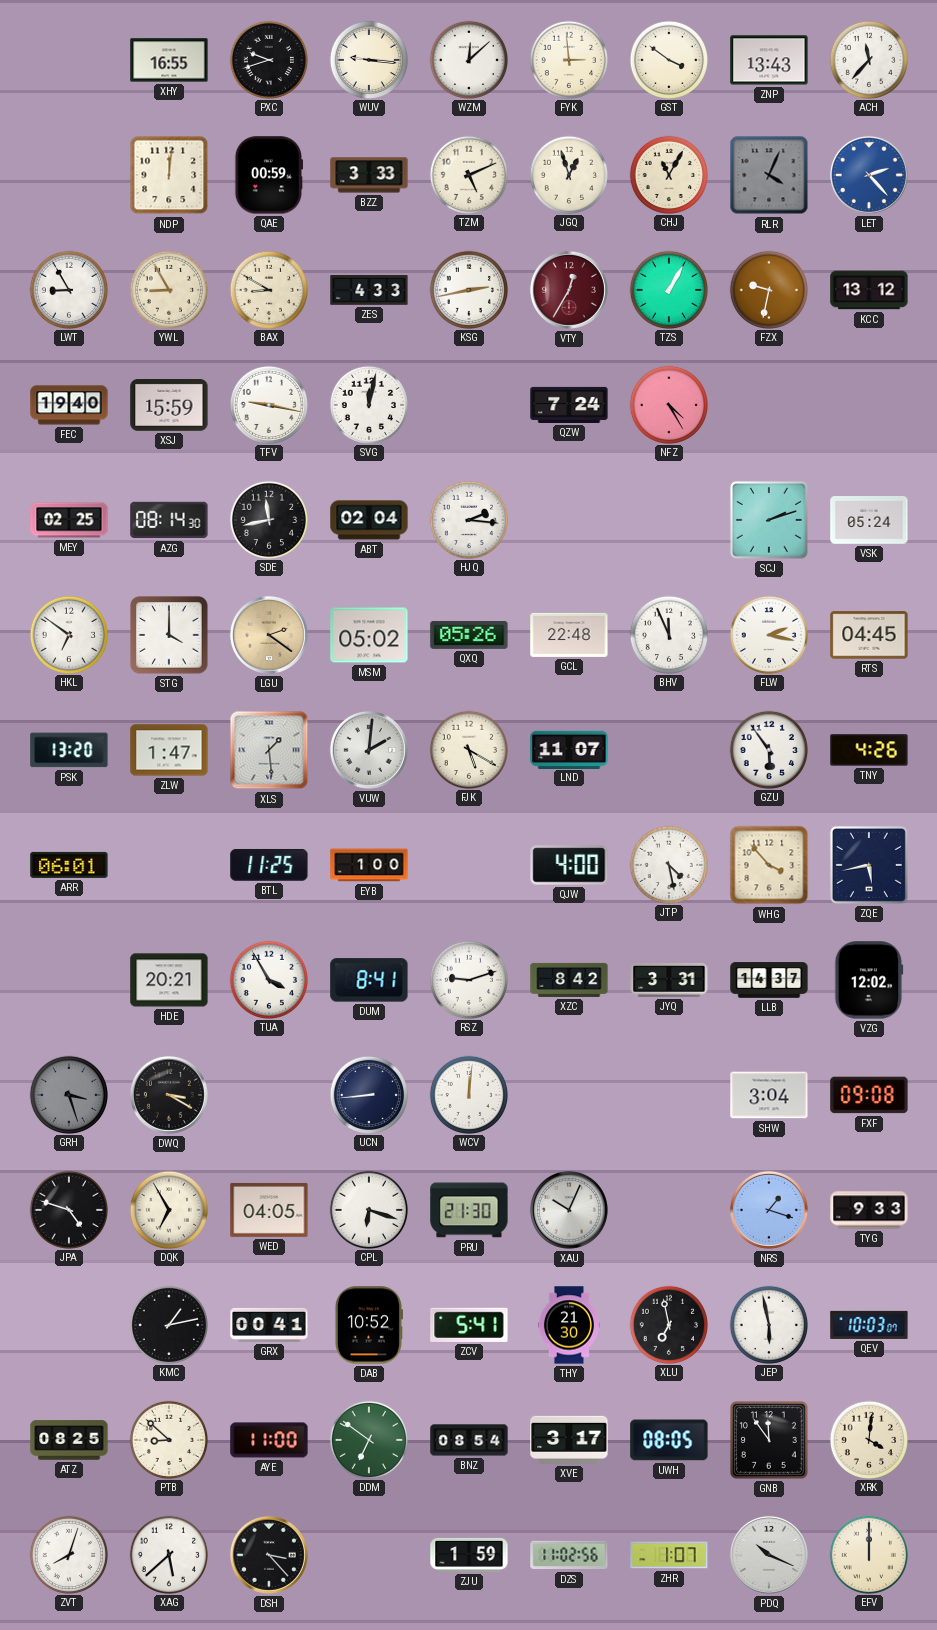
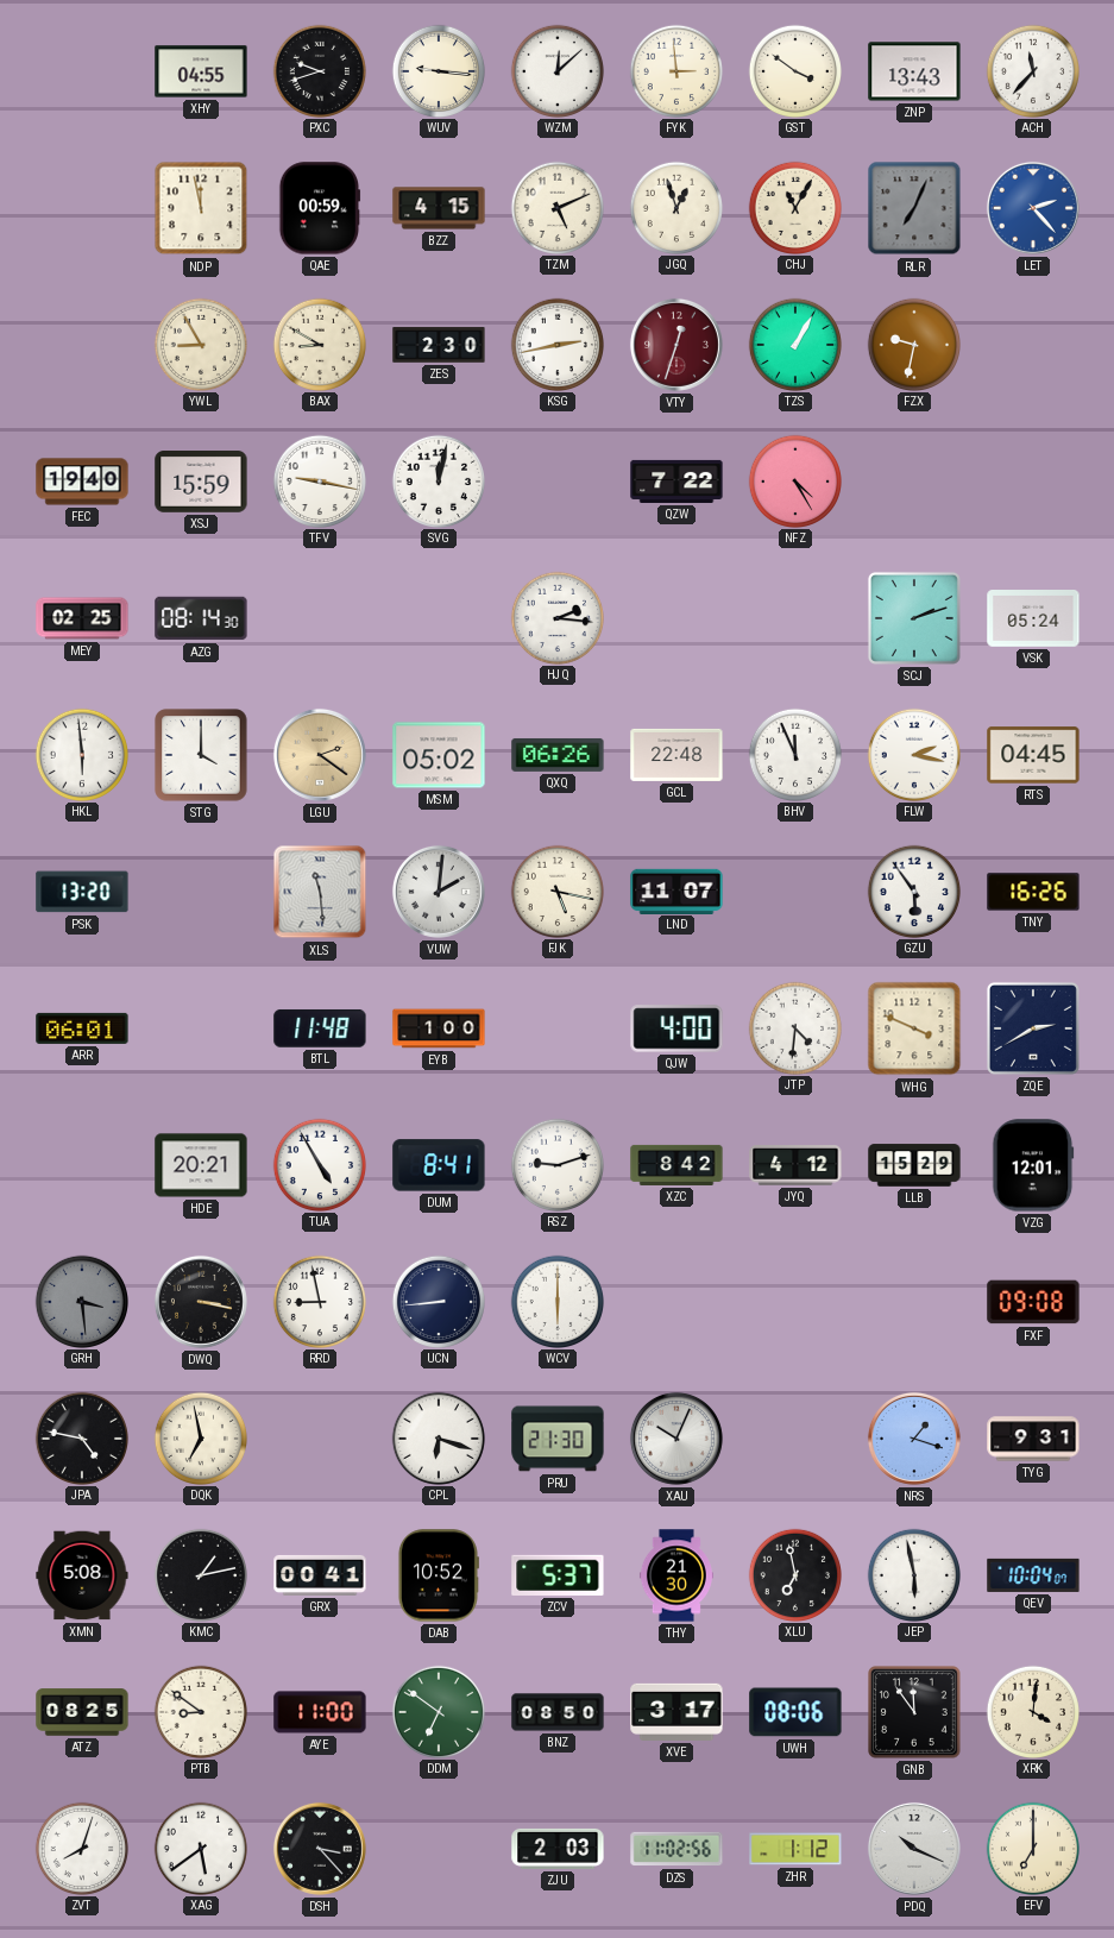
XHY: 16:55 -> 04:55
NDP: 12:01 -> 11:58
BZZ: 3:33 -> 4:15
RLR: 4:04 -> 7:04
LWT: 8:55 -> none
ZES: 4:33 -> 2:30
VTY: 12:35 -> 12:33
KCC: 13:12 -> none
QZW: 7:24 -> 7:22
SDE: 11:43 -> none
ABT: 02:04 -> none
HKL: 6:51 -> 5:59
QXQ: 05:26 -> 06:26
ZLW: 1:47 -> none
XLS: 1:29 -> 11:29
FJK: 5:20 -> 5:17
TNY: 4:26 -> 16:26
BTL: 11:25 -> 11:48
JTP: 4:28 -> 4:31
WHG: 3:53 -> 3:49
ZQE: 5:43 -> 2:40
TUA: 3:55 -> 4:55
JYQ: 3:31 -> 4:12
LLB: 14:37 -> 15:29
VZG: 12:02 -> 12:01
GRH: 3:27 -> 3:29
DWQ: 3:20 -> 3:17
RRD: none -> 8:58
WCV: 12:01 -> 6:00
SHW: 3:04 -> none
JPA: 4:48 -> 4:47
DQK: 6:55 -> 6:58
WED: 04:05 -> none
TYG: 9:33 -> 9:31
XMN: none -> 5:08
ZCV: 5:41 -> 5:37
QEV: 10:03 -> 10:04
PTB: 8:52 -> 8:51
BNZ: 08:54 -> 08:50
UWH: 08:05 -> 08:06
XAG: 5:38 -> 5:39
ZJU: 1:59 -> 2:03
ZHR: 1:07 -> 1:12
EFV: 12:00 -> 7:00
